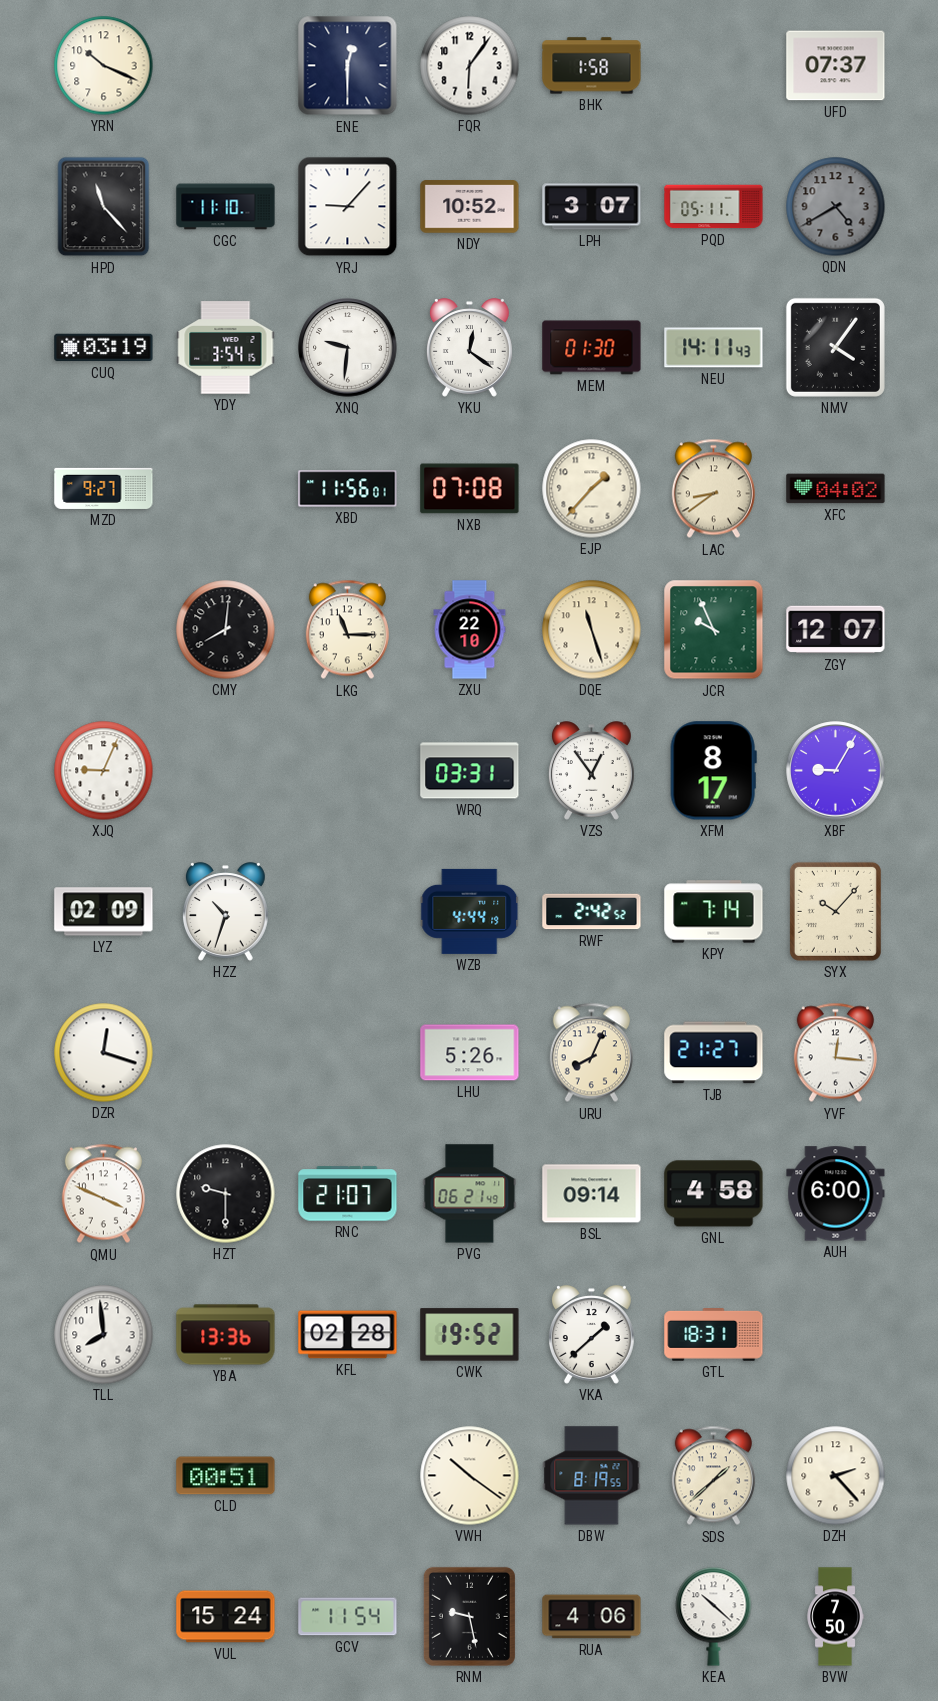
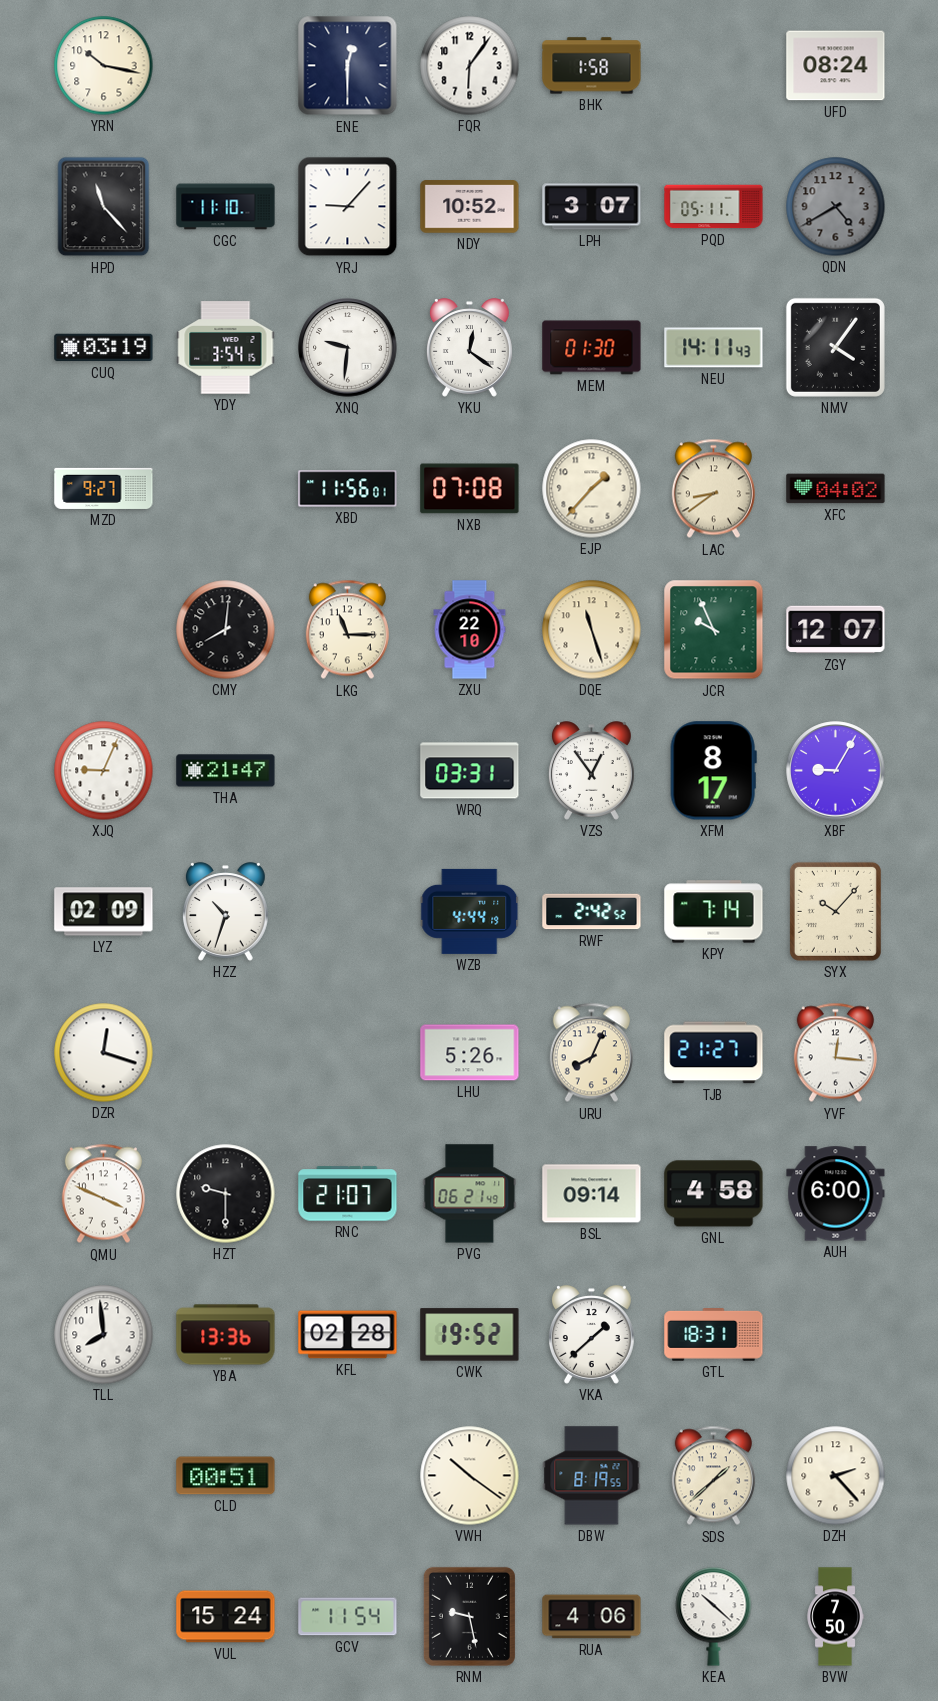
YRN: 10:19 -> 10:17
UFD: 07:37 -> 08:24
THA: none -> 21:47
